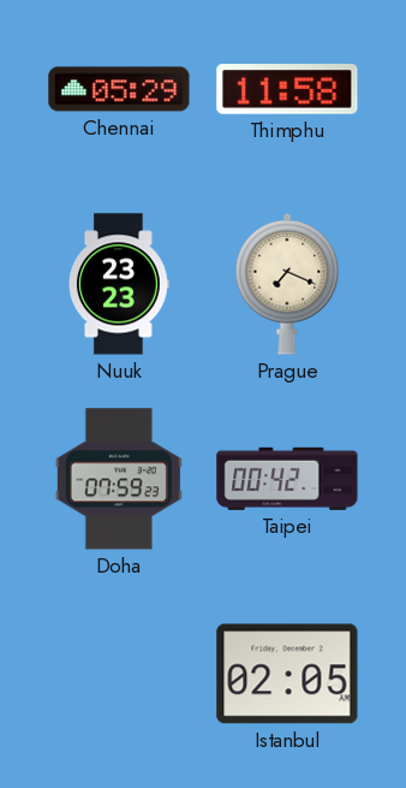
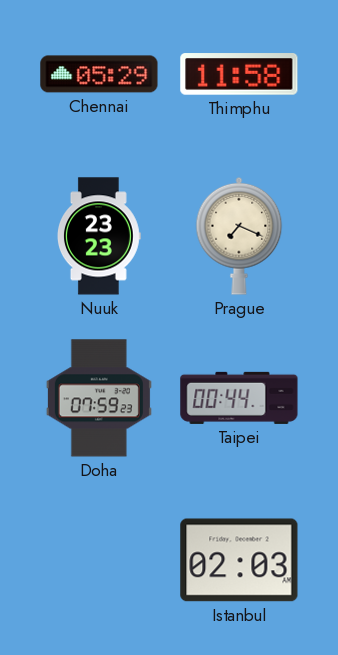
Taipei: 00:42 -> 00:44
Istanbul: 02:05 -> 02:03
